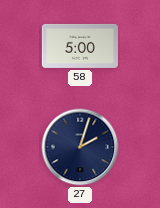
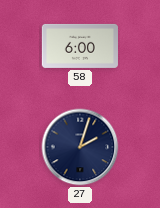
58: 5:00 -> 6:00
